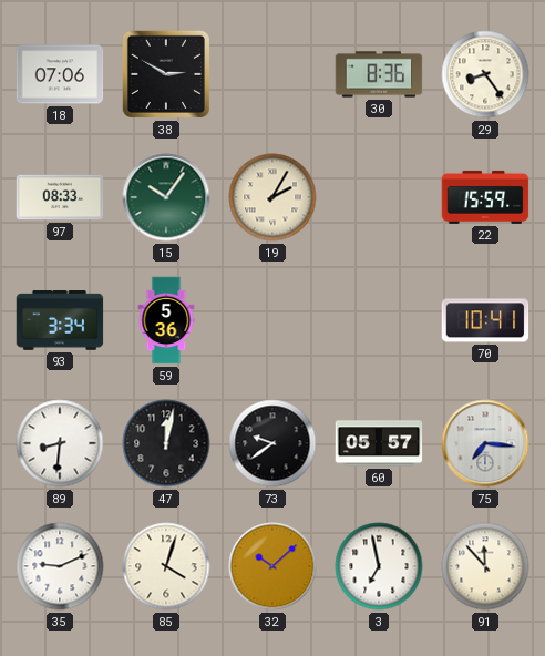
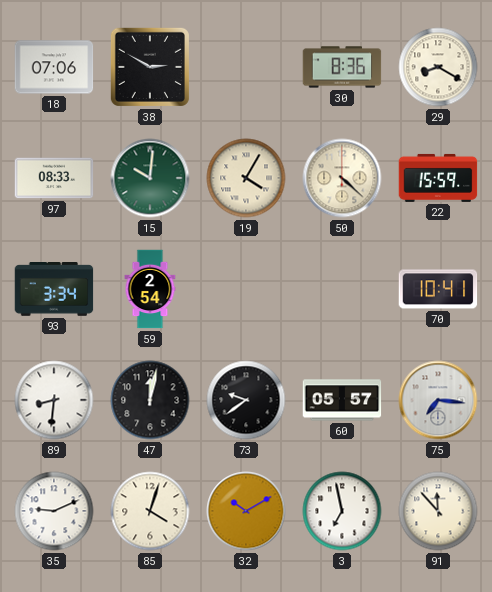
29: 8:24 -> 8:20
15: 10:06 -> 10:01
19: 2:05 -> 4:05
50: none -> 4:22
59: 5:36 -> 2:54
32: 10:08 -> 10:10
